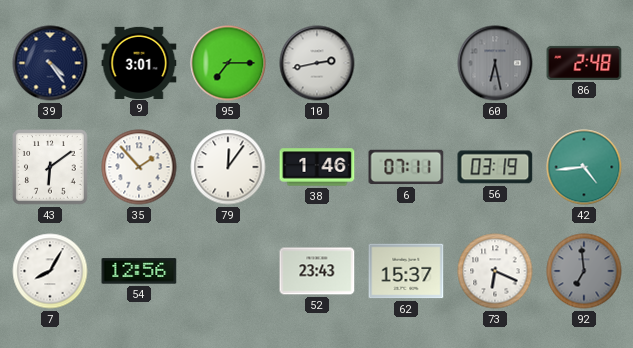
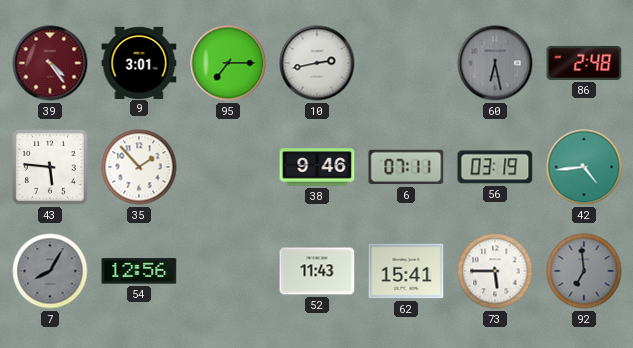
39 dial: navy -> burgundy
43: 6:09 -> 5:46
79: 12:06 -> none
38: 1:46 -> 9:46
7 dial: white -> grey
52: 23:43 -> 11:43
62: 15:37 -> 15:41
73: 6:19 -> 5:45
